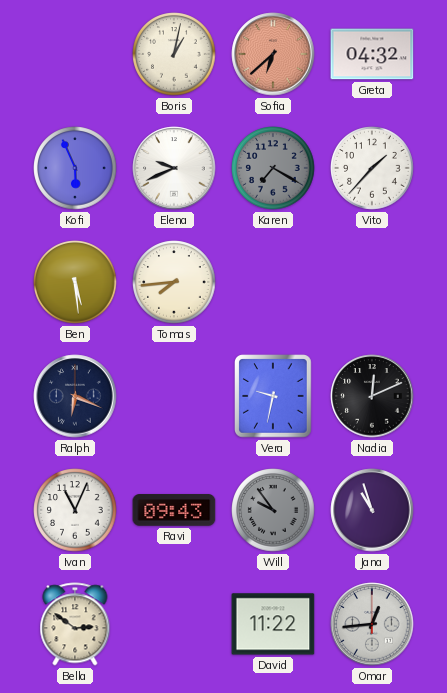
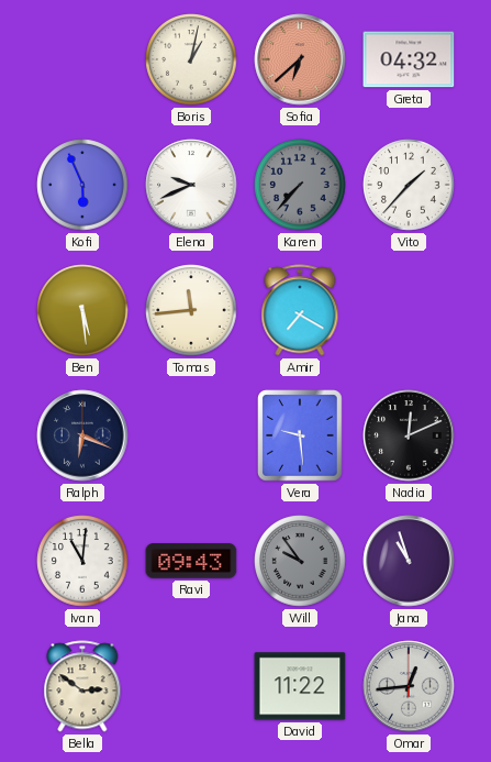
Karen: 7:20 -> 7:37
Tomas: 7:44 -> 11:44
Amir: none -> 7:20
Vera: 9:32 -> 9:29
Ivan: 11:04 -> 11:01
